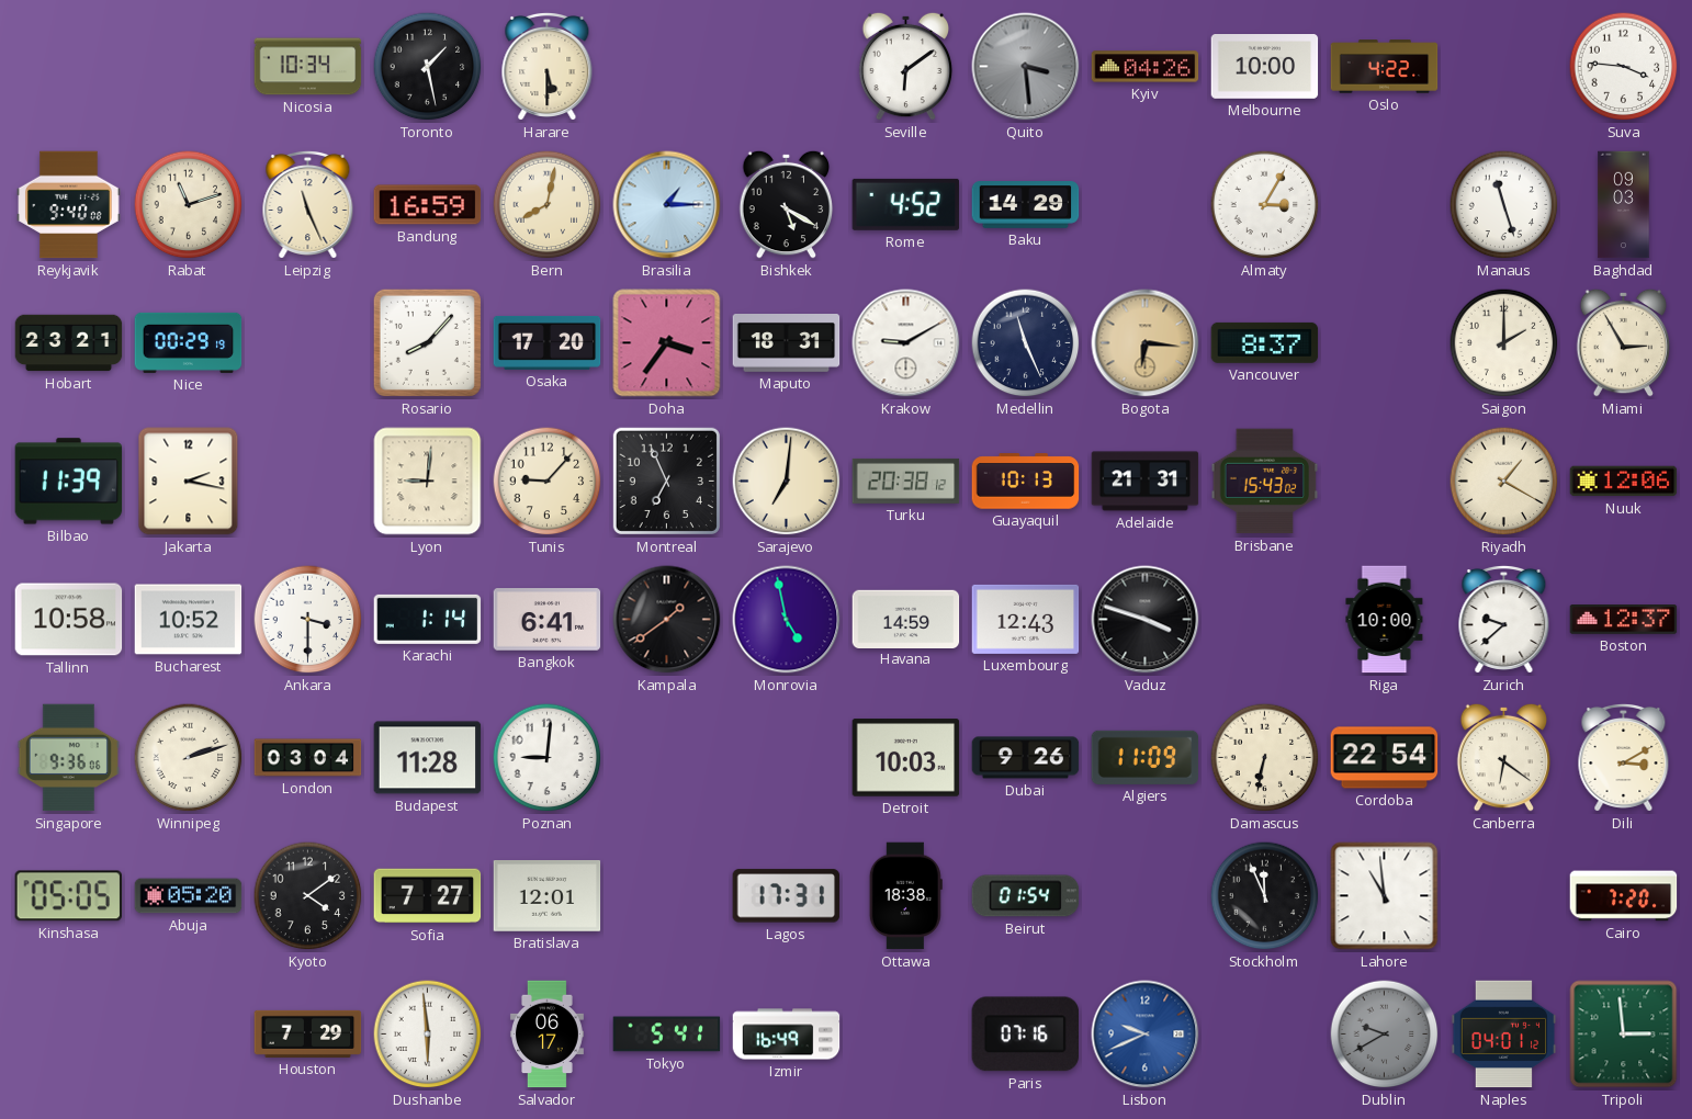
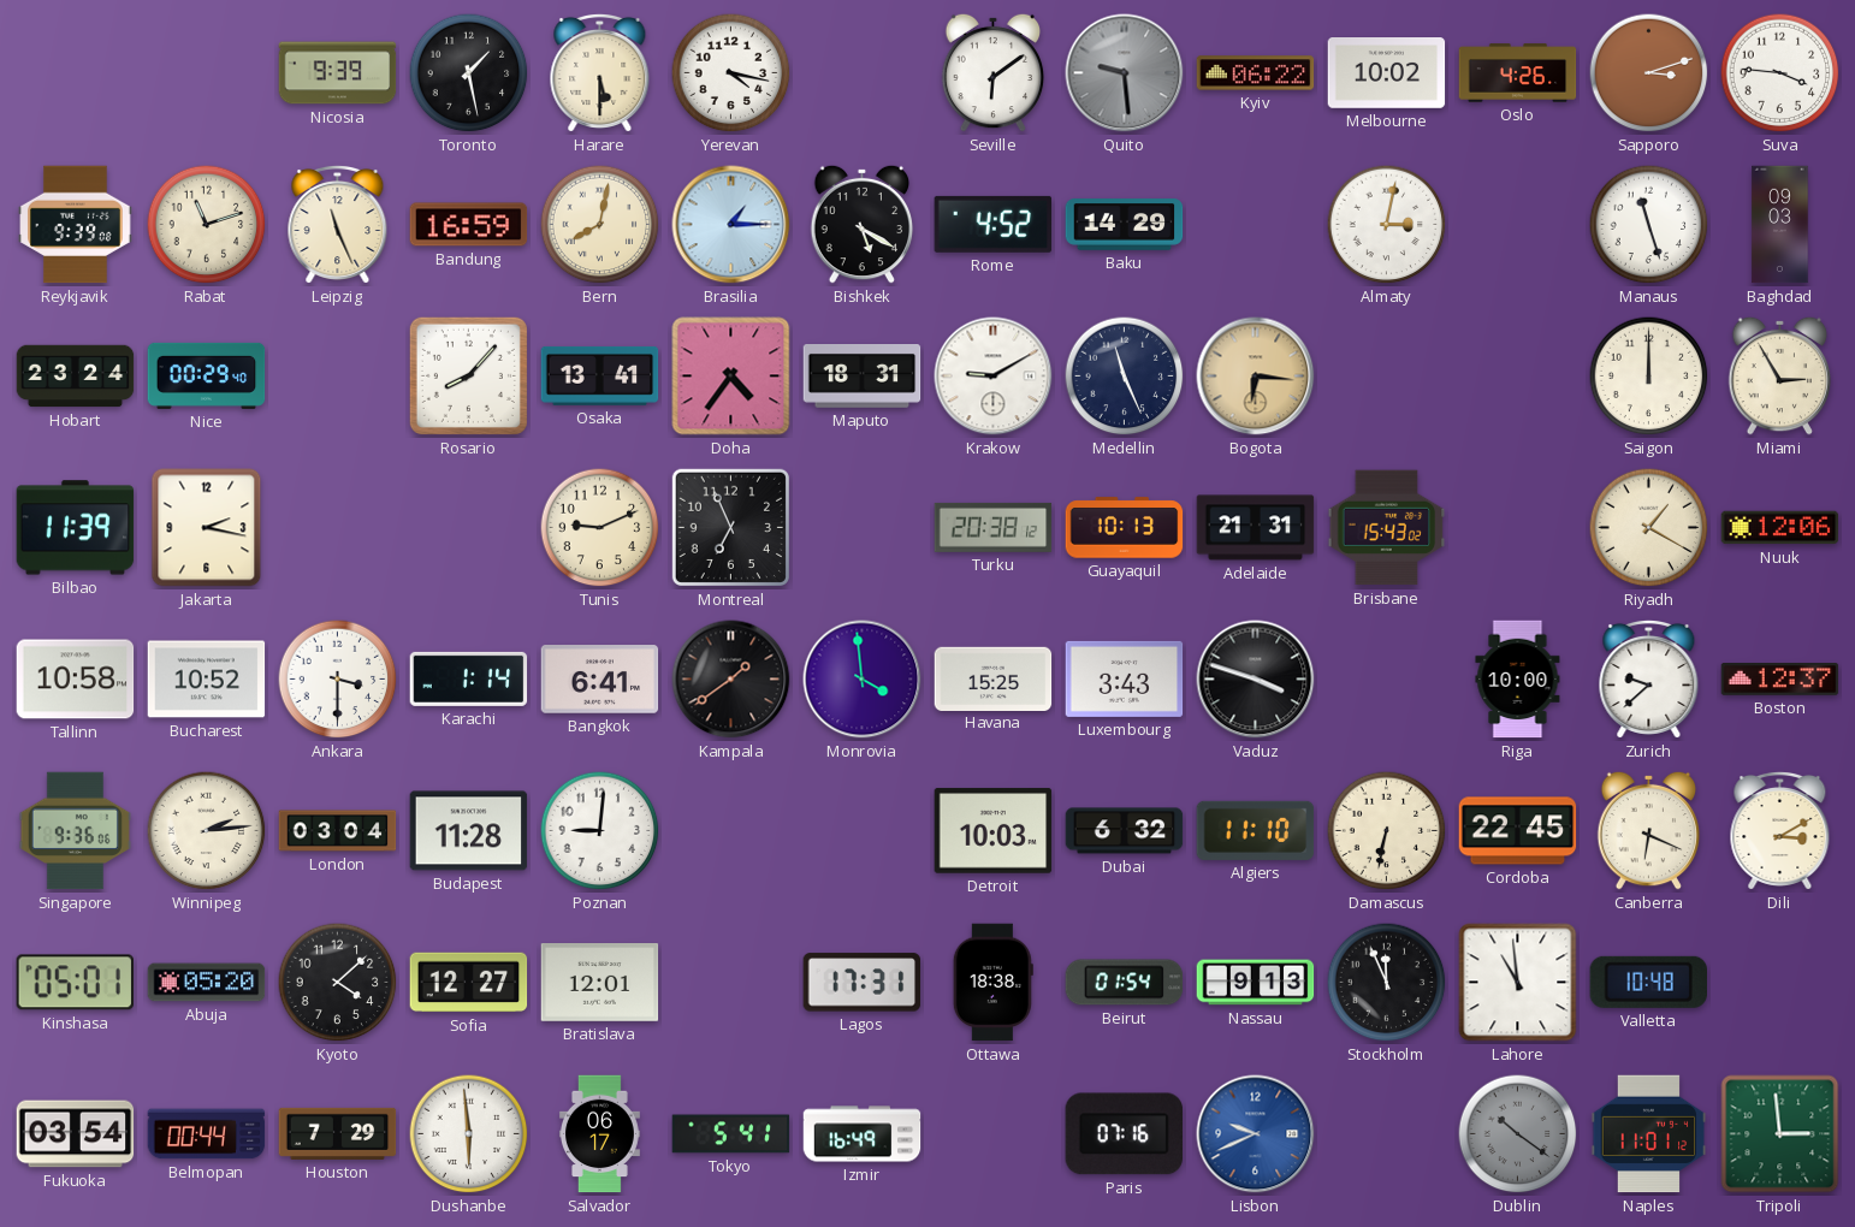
Nicosia: 10:34 -> 9:39
Yerevan: none -> 4:17
Quito: 3:29 -> 9:29
Kyiv: 04:26 -> 06:22
Melbourne: 10:00 -> 10:02
Oslo: 4:22 -> 4:26
Sapporo: none -> 3:12
Reykjavik: 9:40 -> 9:39
Almaty: 3:05 -> 3:02
Hobart: 23:21 -> 23:24
Nice: 00:29:19 -> 00:29:40
Osaka: 17:20 -> 13:41
Doha: 3:36 -> 4:36
Vancouver: 8:37 -> none
Saigon: 2:00 -> 12:00
Lyon: 9:01 -> none
Tunis: 9:07 -> 9:11
Sarajevo: 7:01 -> none
Monrovia: 4:58 -> 3:59
Havana: 14:59 -> 15:25
Luxembourg: 12:43 -> 3:43
Winnipeg: 2:12 -> 2:14
Dubai: 9:26 -> 6:32
Algiers: 11:09 -> 11:10
Cordoba: 22:54 -> 22:45
Canberra: 6:21 -> 6:19
Kinshasa: 05:05 -> 05:01
Kyoto: 4:09 -> 4:08
Sofia: 7:27 -> 12:27
Nassau: none -> 9:13
Valletta: none -> 10:48
Cairo: 7:20 -> none
Fukuoka: none -> 03:54
Belmopan: none -> 00:44
Dublin: 9:40 -> 10:21
Naples: 04:01 -> 11:01
